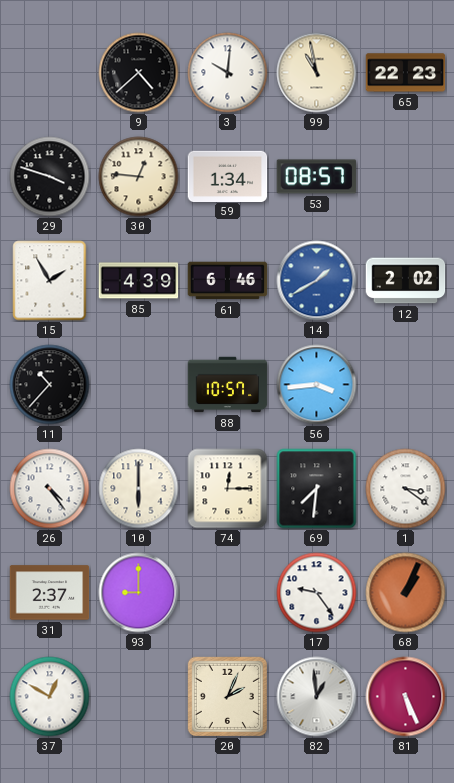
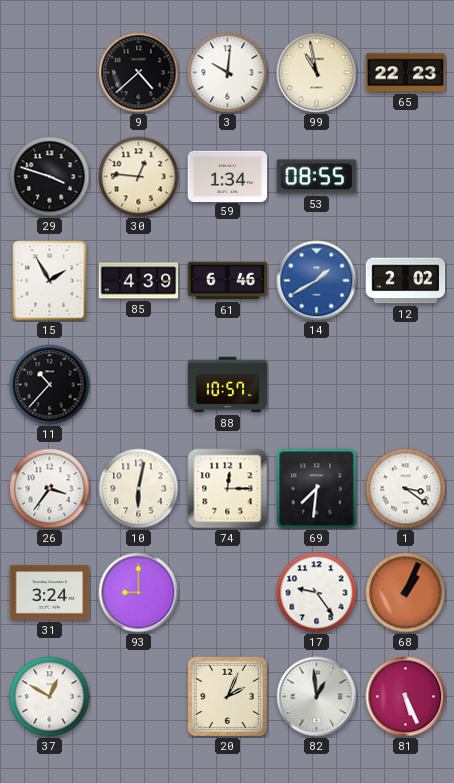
53: 08:57 -> 08:55
56: 3:44 -> none
26: 4:24 -> 3:36
10: 6:00 -> 6:02
31: 2:37 -> 3:24
